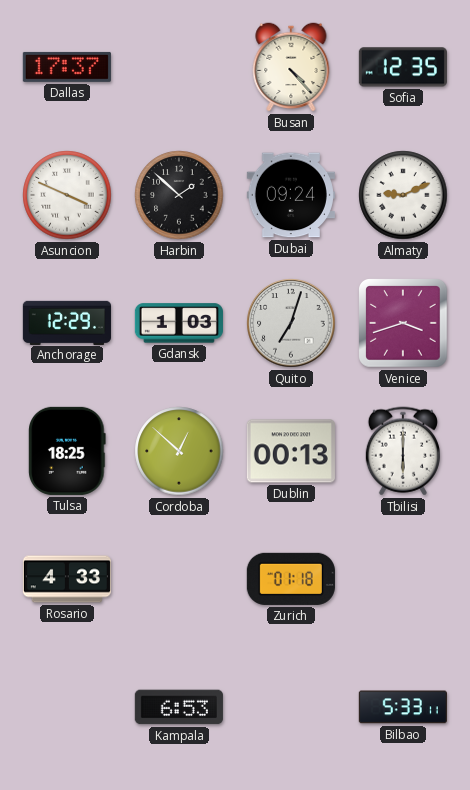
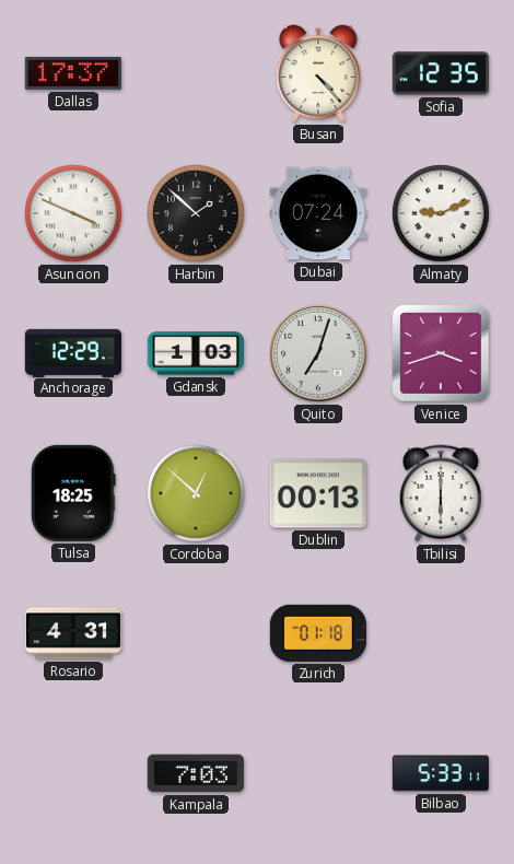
Dubai: 09:24 -> 07:24
Rosario: 4:33 -> 4:31
Kampala: 6:53 -> 7:03
